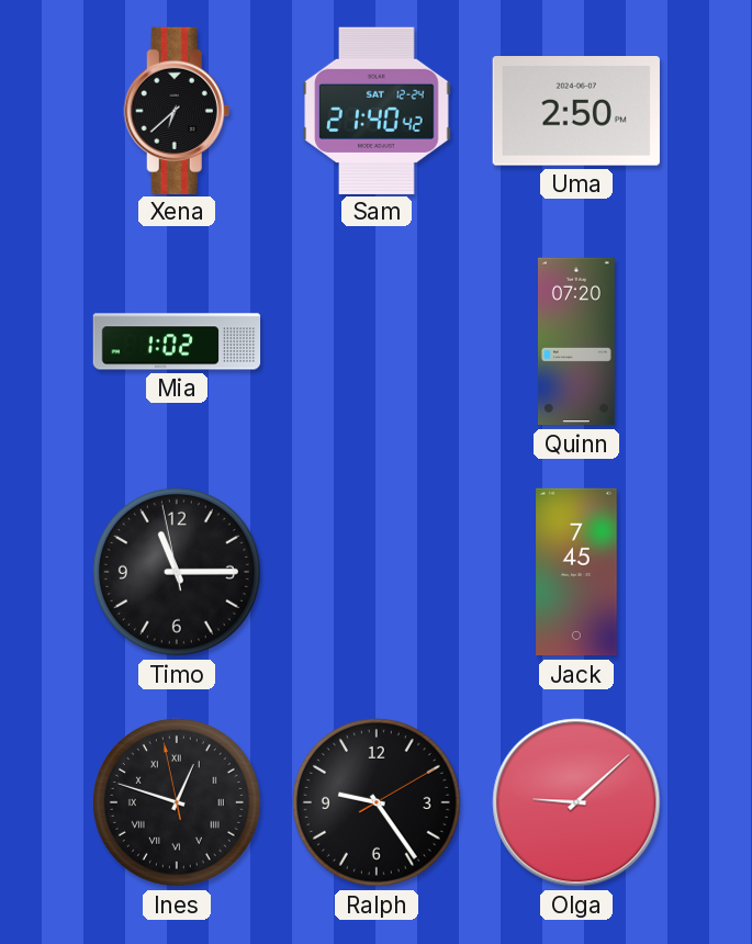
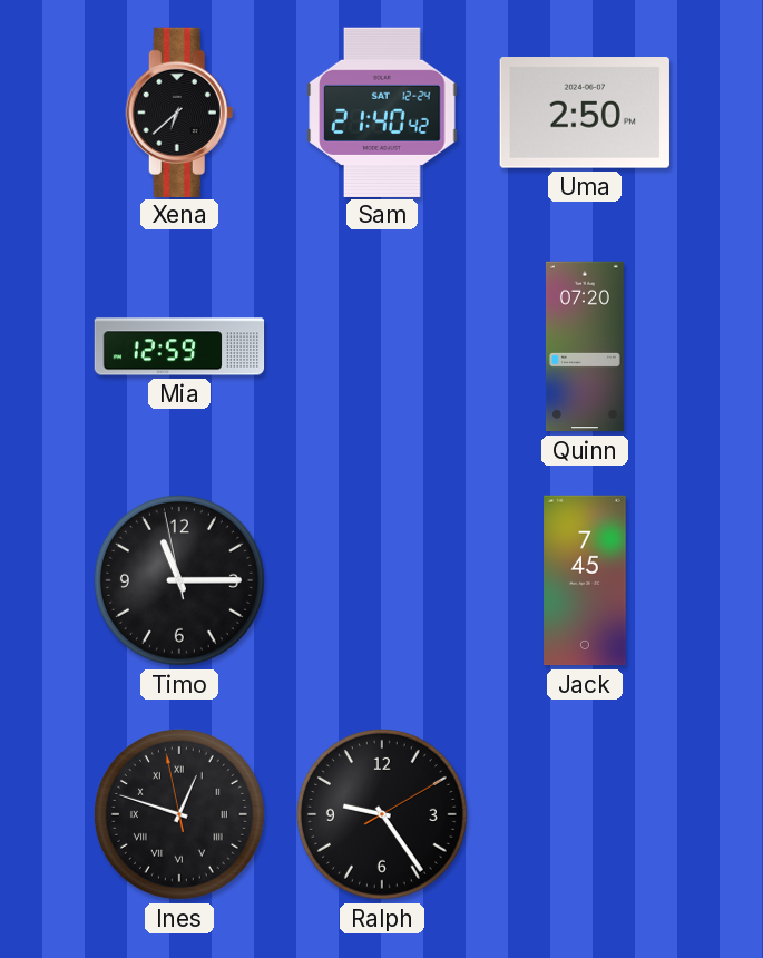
Mia: 1:02 -> 12:59
Olga: 9:08 -> none
